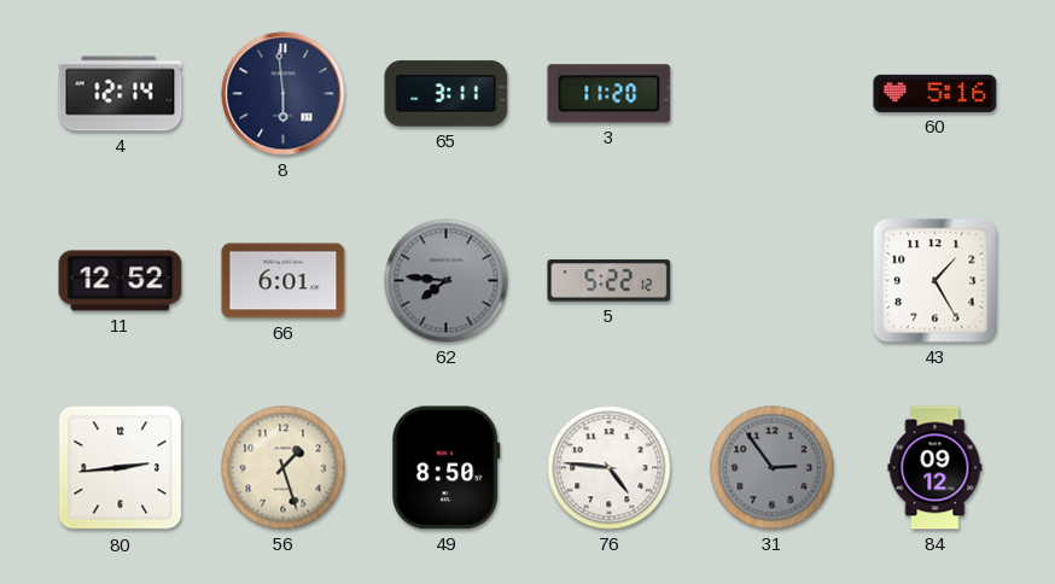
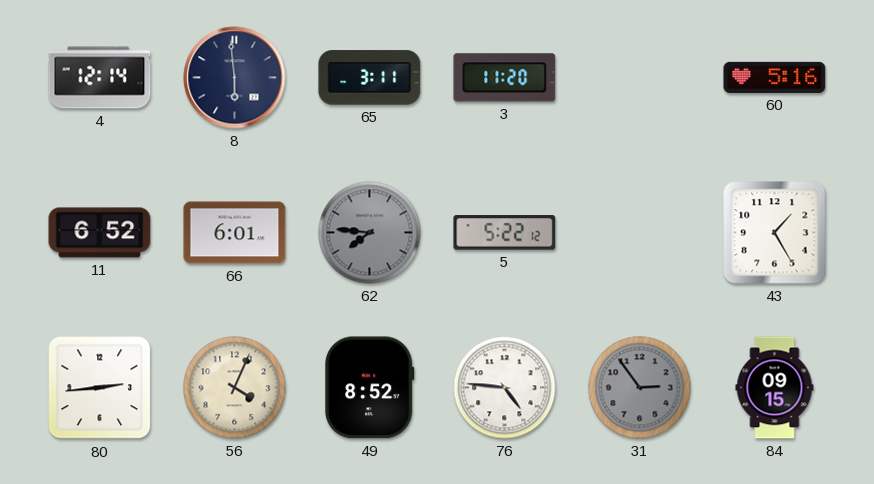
11: 12:52 -> 6:52
56: 1:27 -> 4:04
49: 8:50 -> 8:52
84: 09:12 -> 09:15
